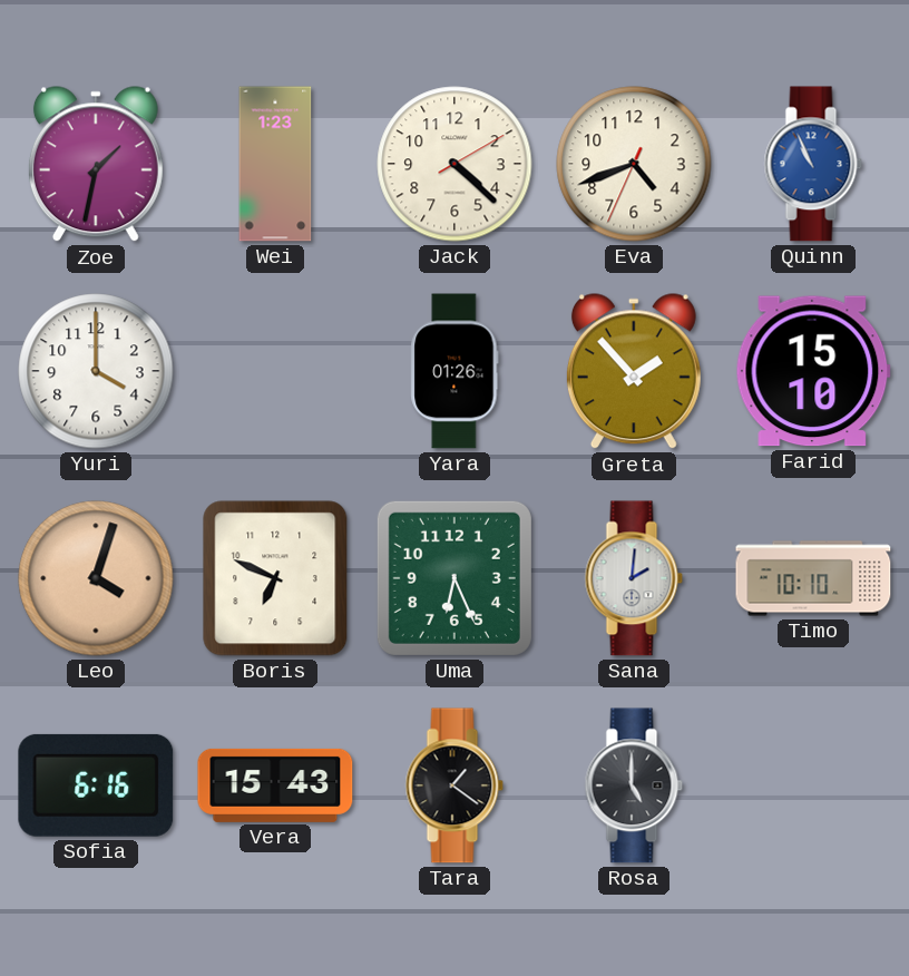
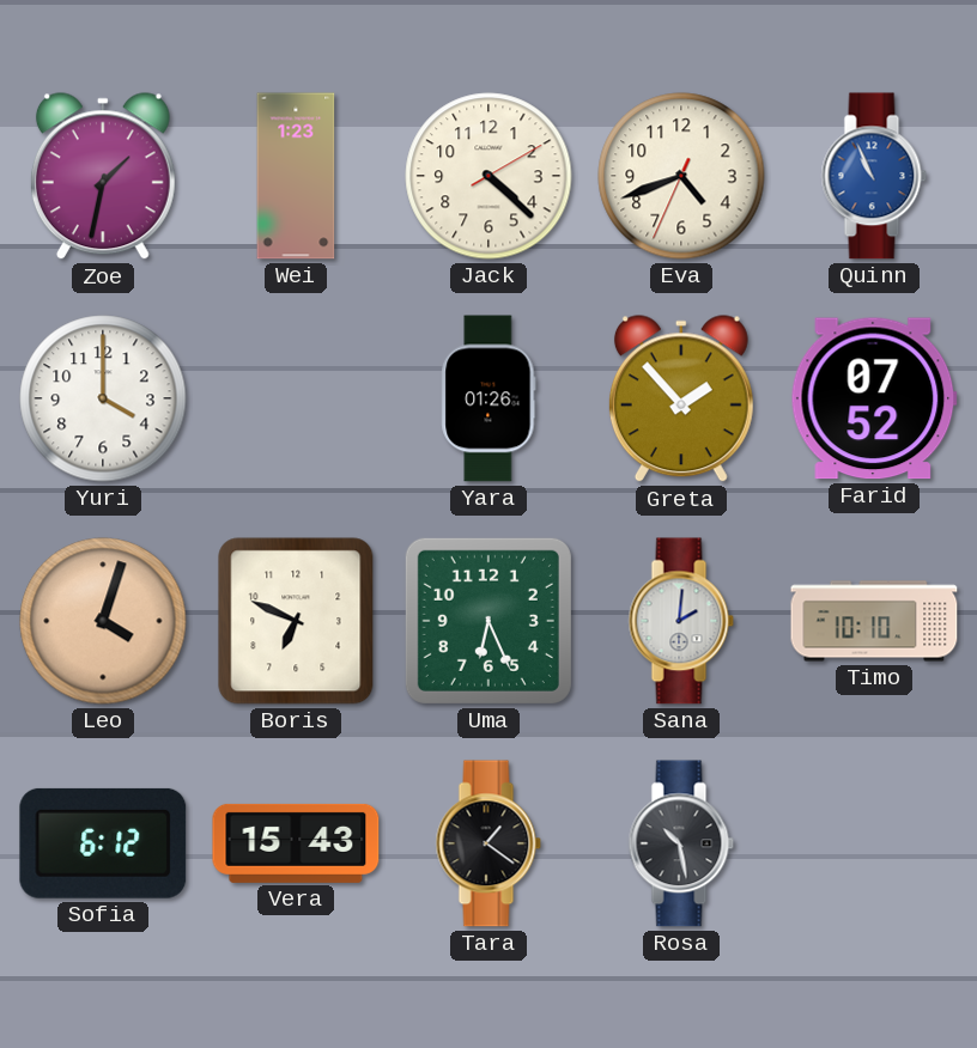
Farid: 15:10 -> 07:52
Sofia: 6:16 -> 6:12
Rosa: 5:00 -> 10:28
